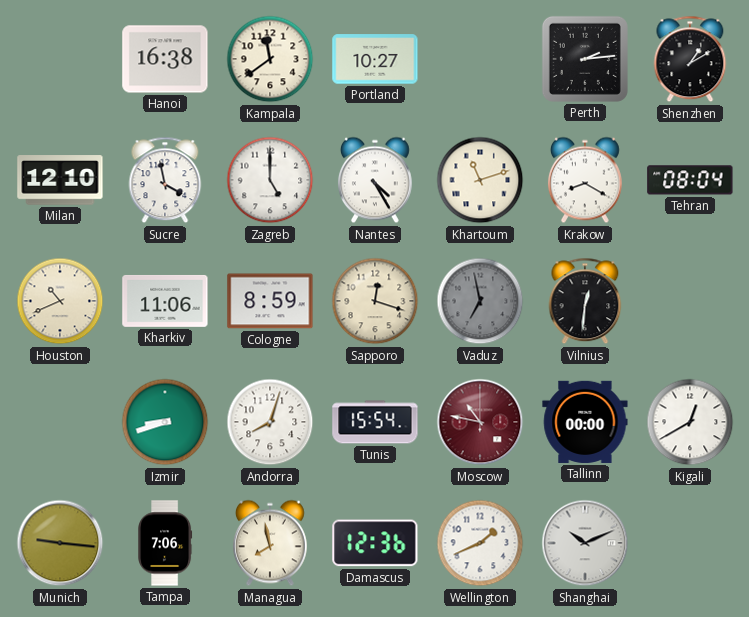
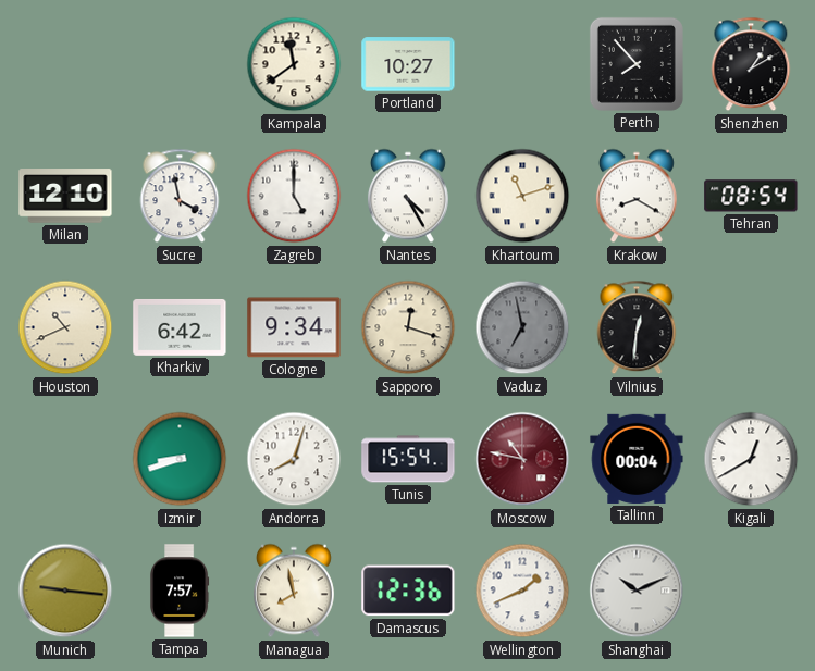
Hanoi: 16:38 -> none
Perth: 2:14 -> 7:53
Tehran: 08:04 -> 08:54
Kharkiv: 11:06 -> 6:42
Cologne: 8:59 -> 9:34
Tallinn: 00:00 -> 00:04
Tampa: 7:06 -> 7:57
